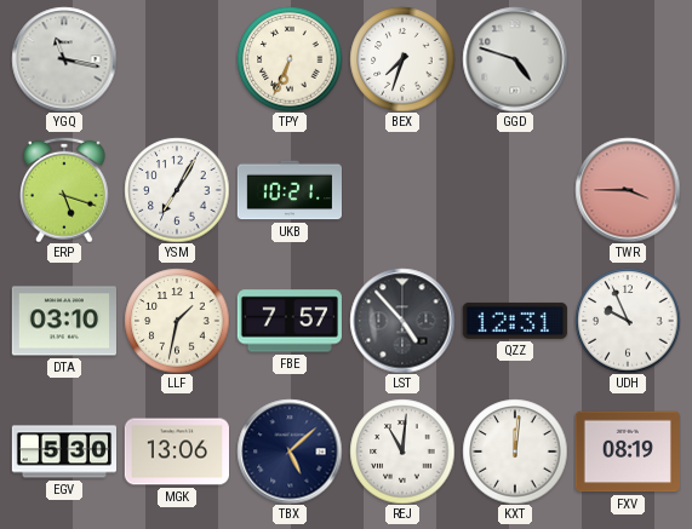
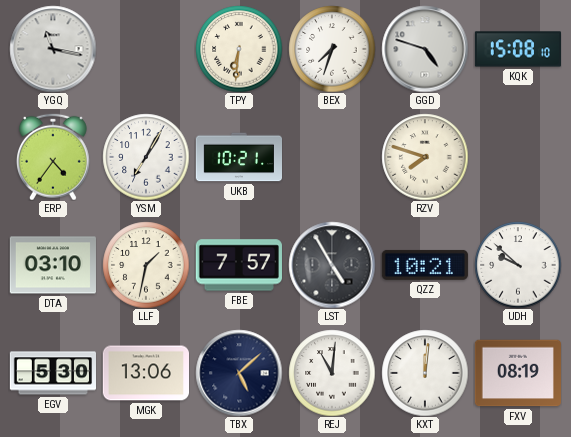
TPY: 6:34 -> 6:31
KQK: none -> 15:08
ERP: 5:18 -> 4:36
RZV: none -> 7:48
TWR: 3:45 -> none
LST: 4:53 -> 4:55
QZZ: 12:31 -> 10:21
UDH: 9:56 -> 9:52
